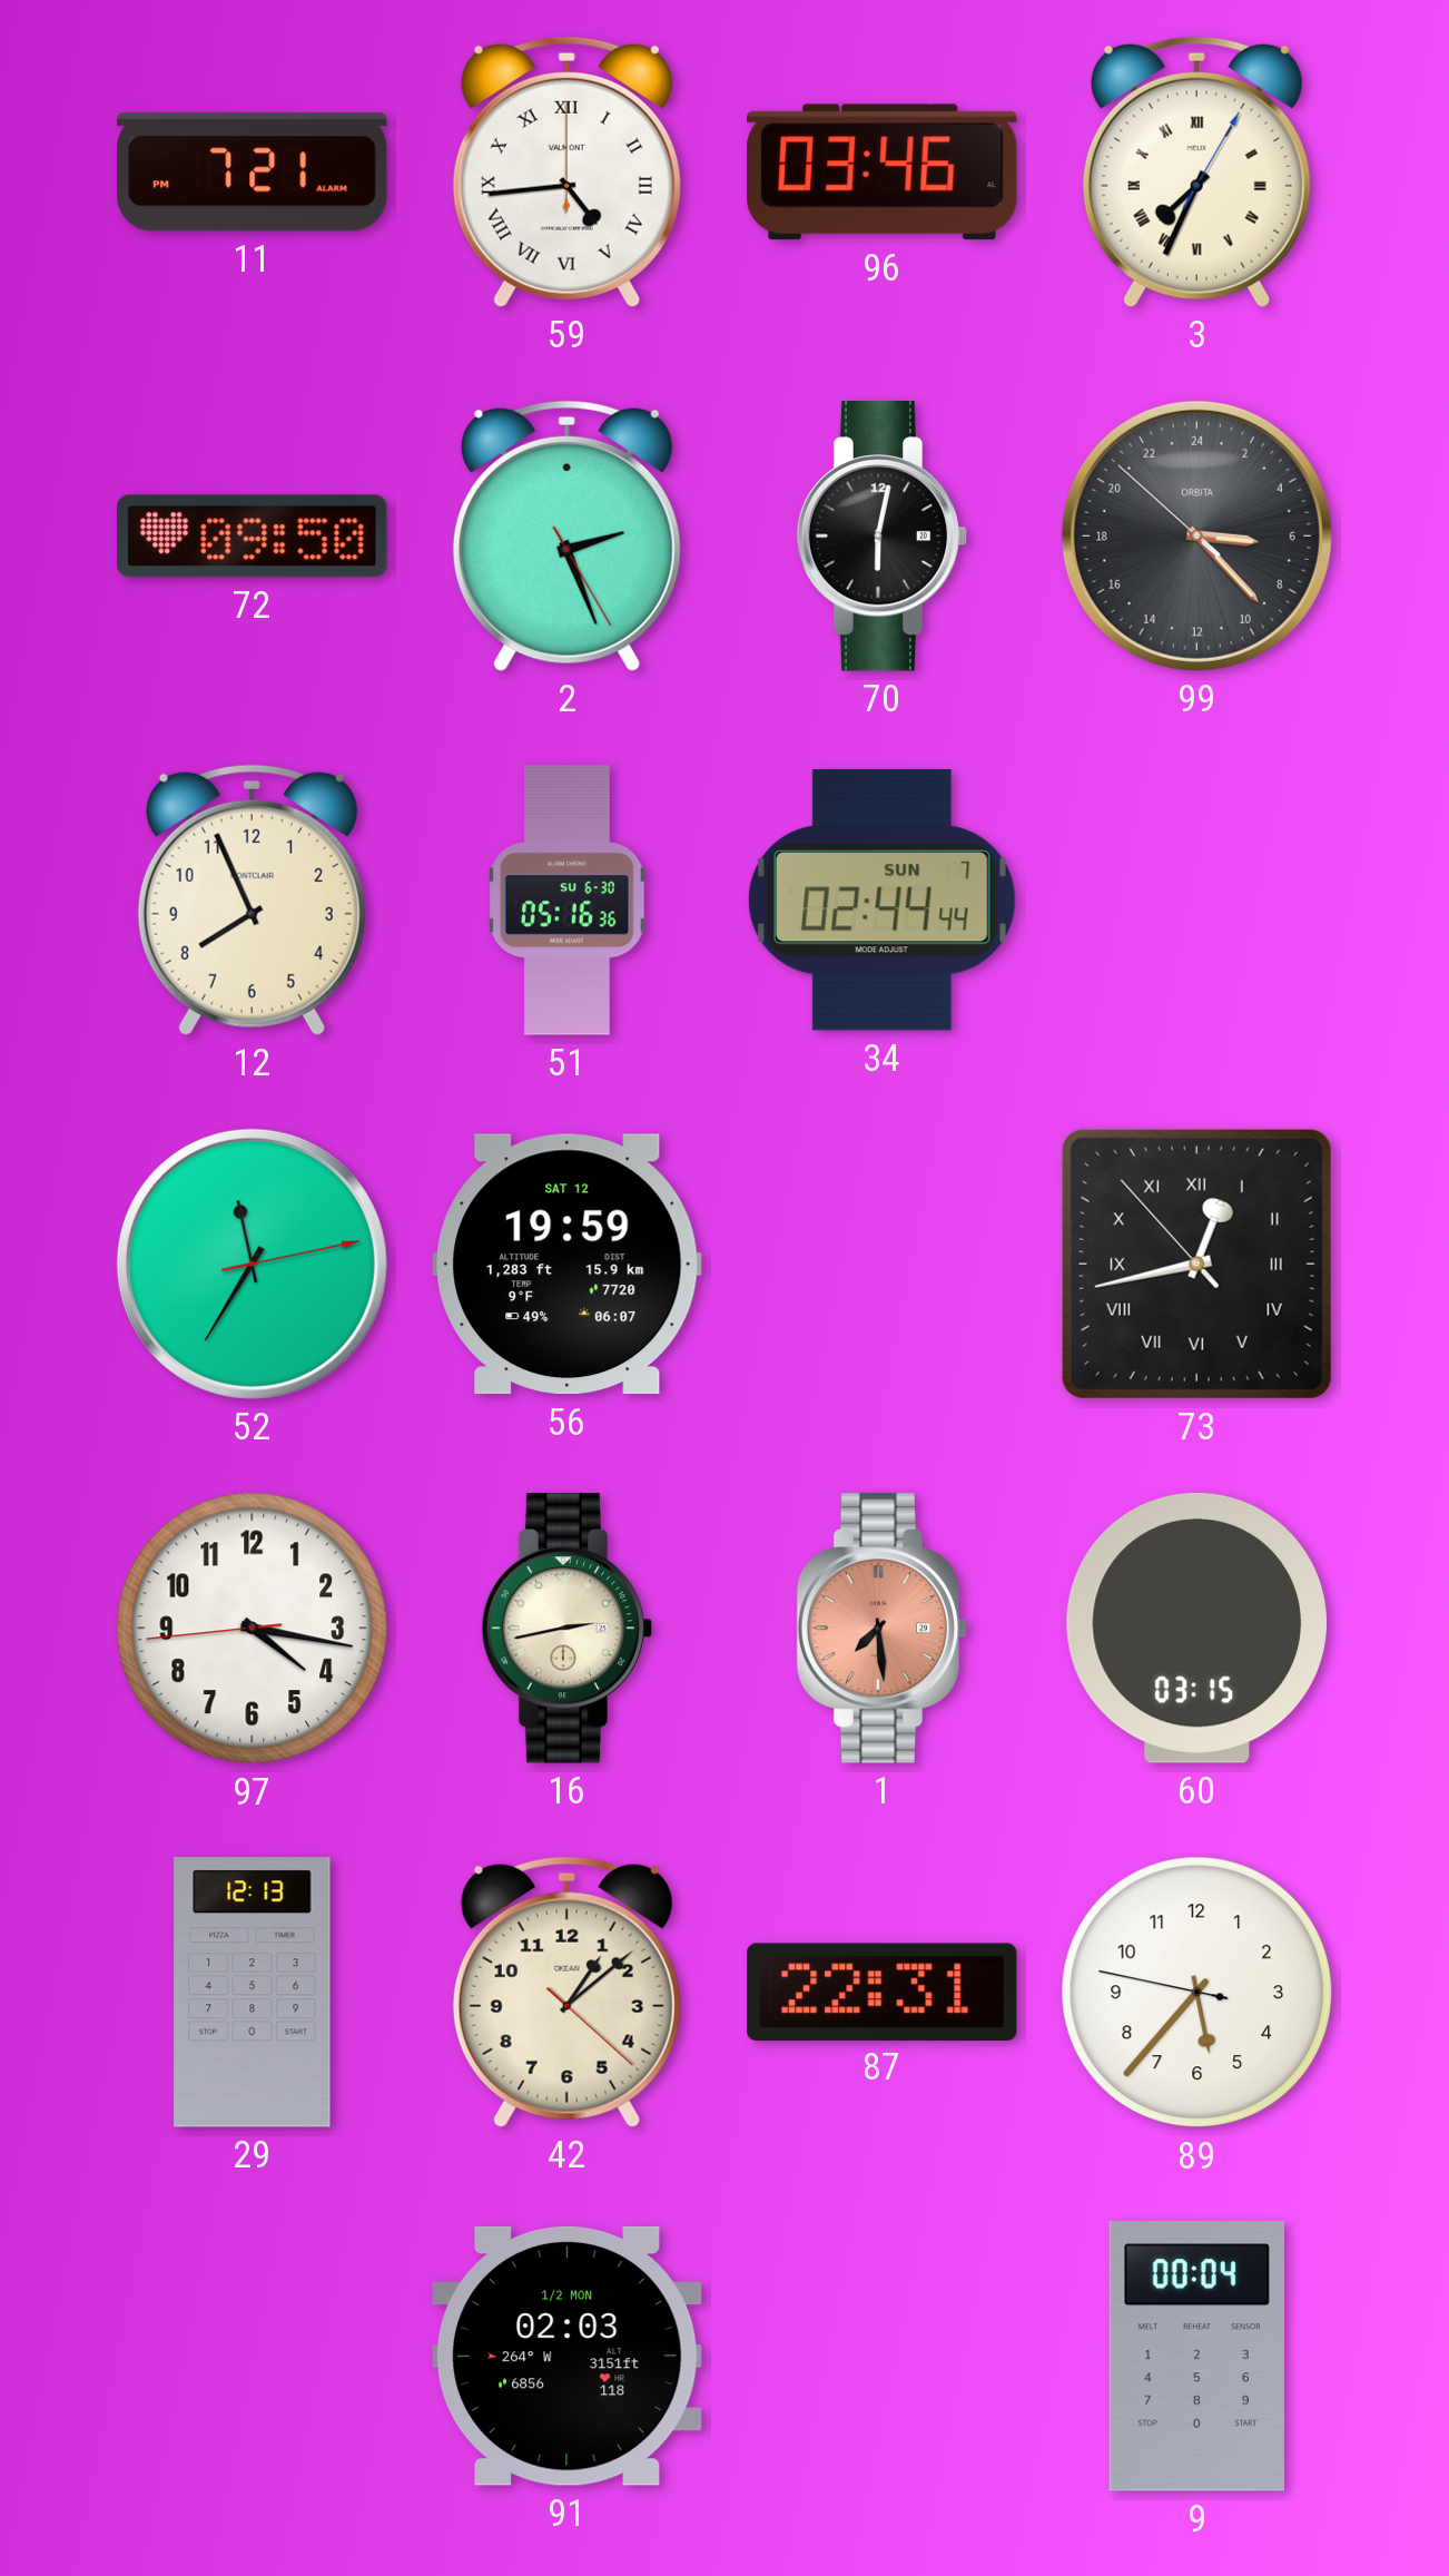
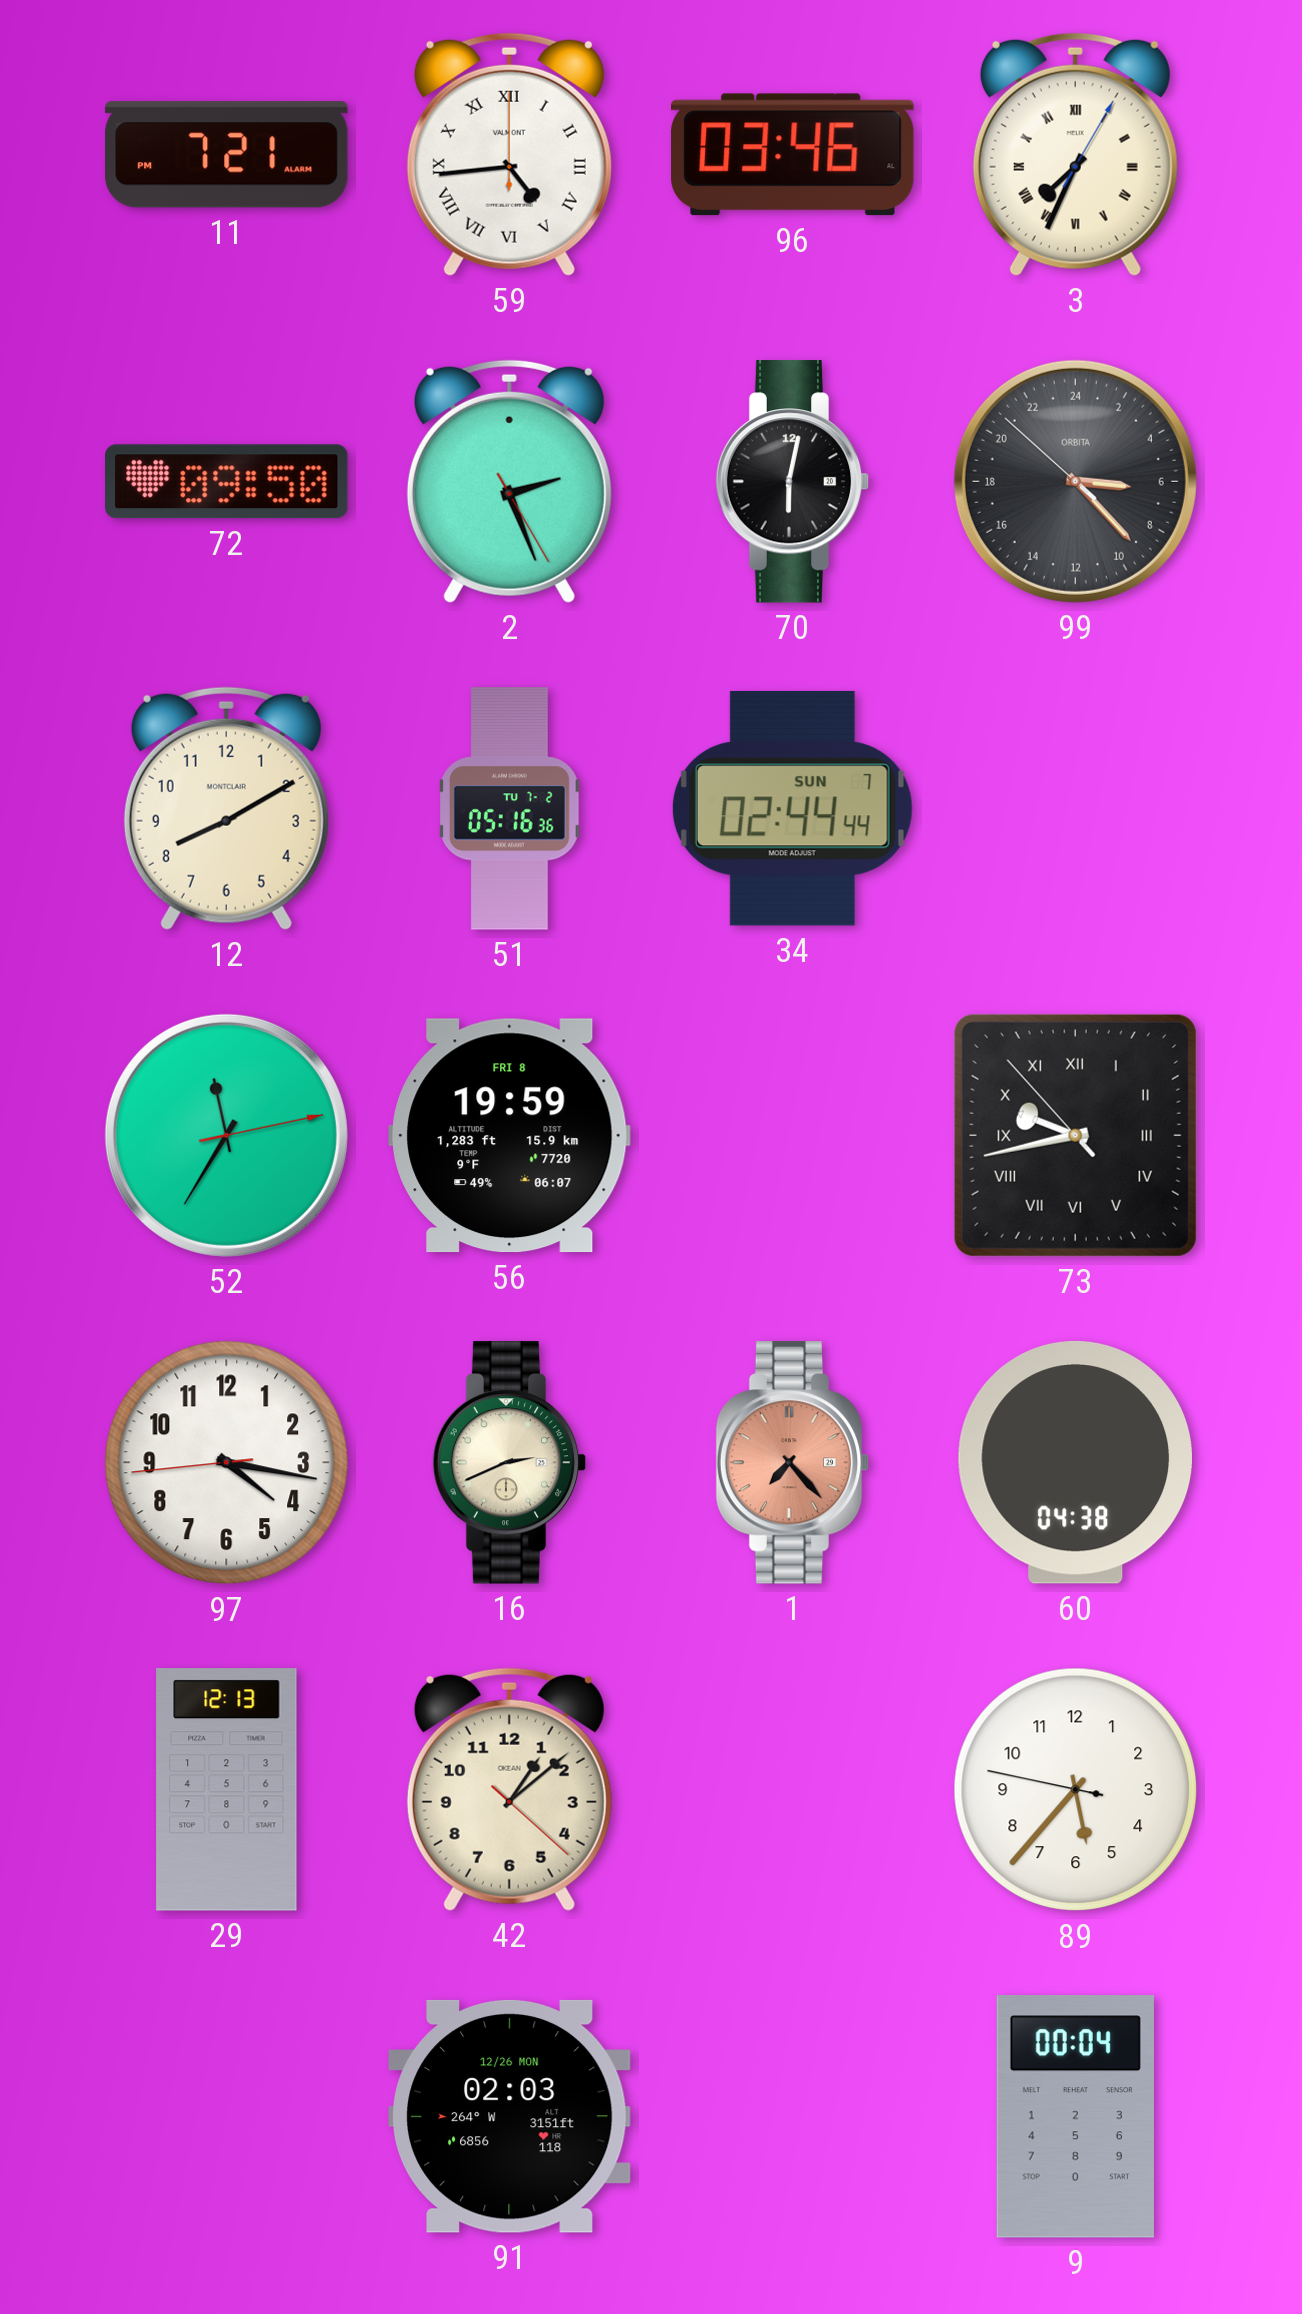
12: 7:56 -> 8:10
51 date: SU 6-30 -> TU 7-2
56 date: SAT 12 -> FRI 8
73: 12:42 -> 9:42
16: 2:43 -> 2:41
1: 7:29 -> 7:23
60: 03:15 -> 04:38
87: 22:31 -> none
91 date: 1/2 MON -> 12/26 MON
